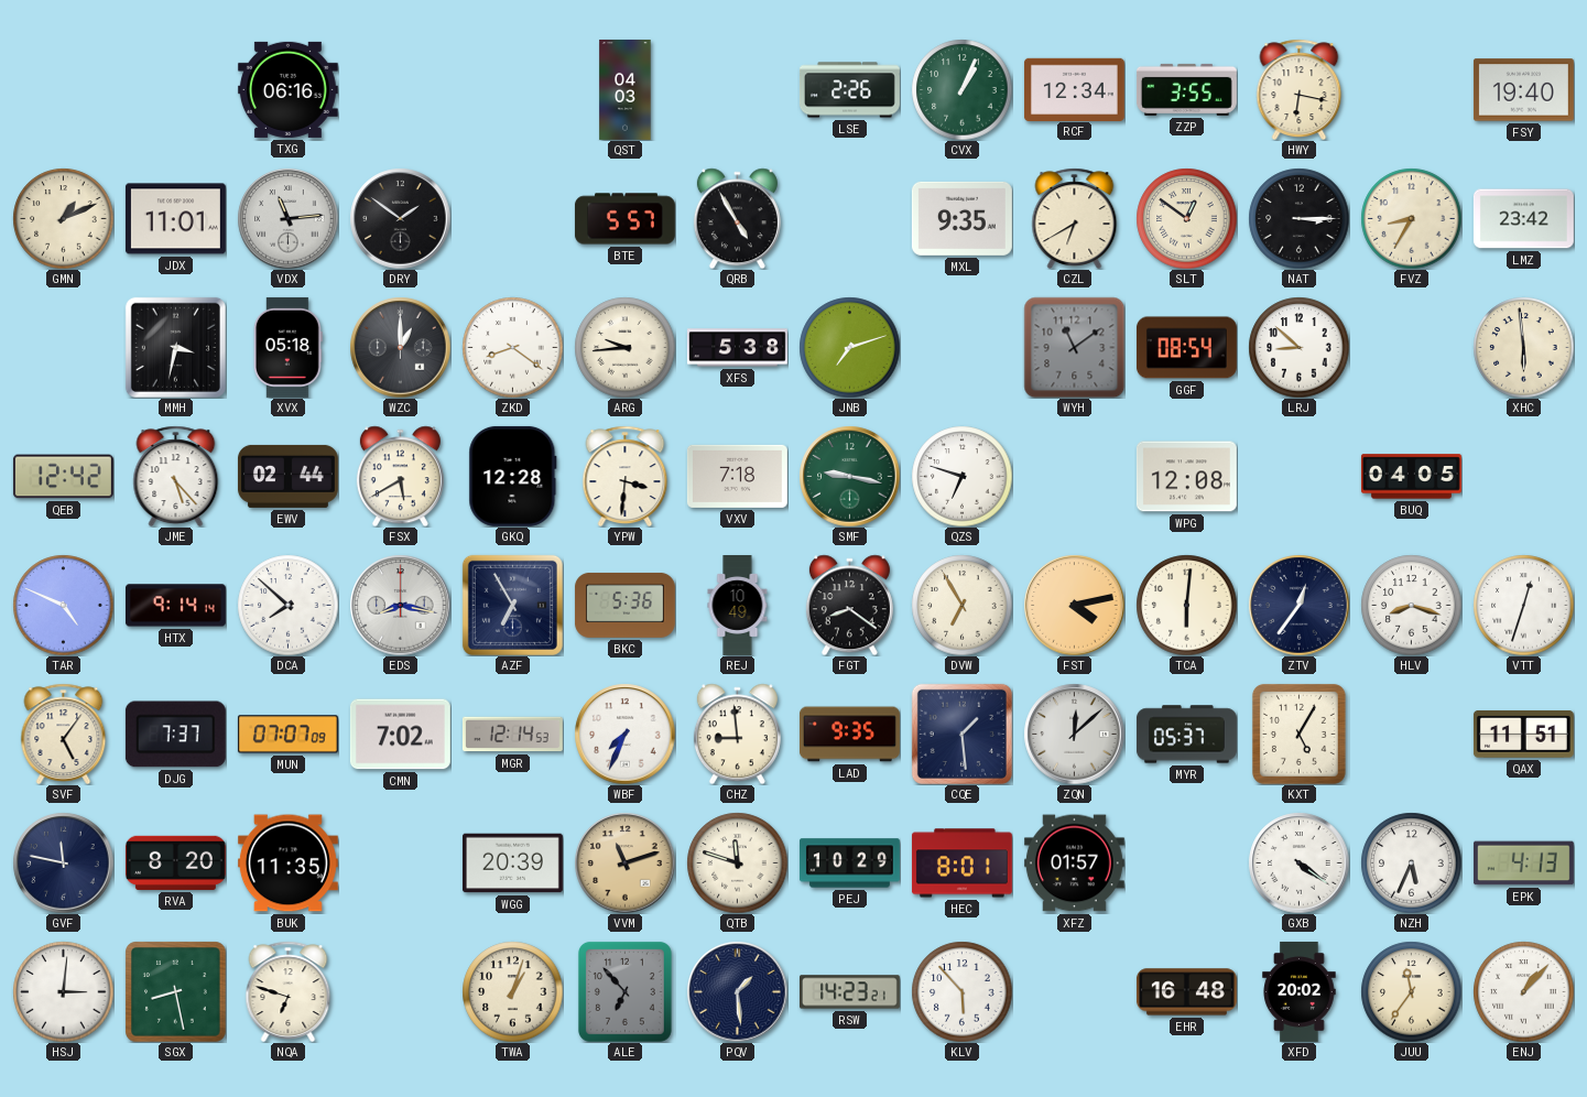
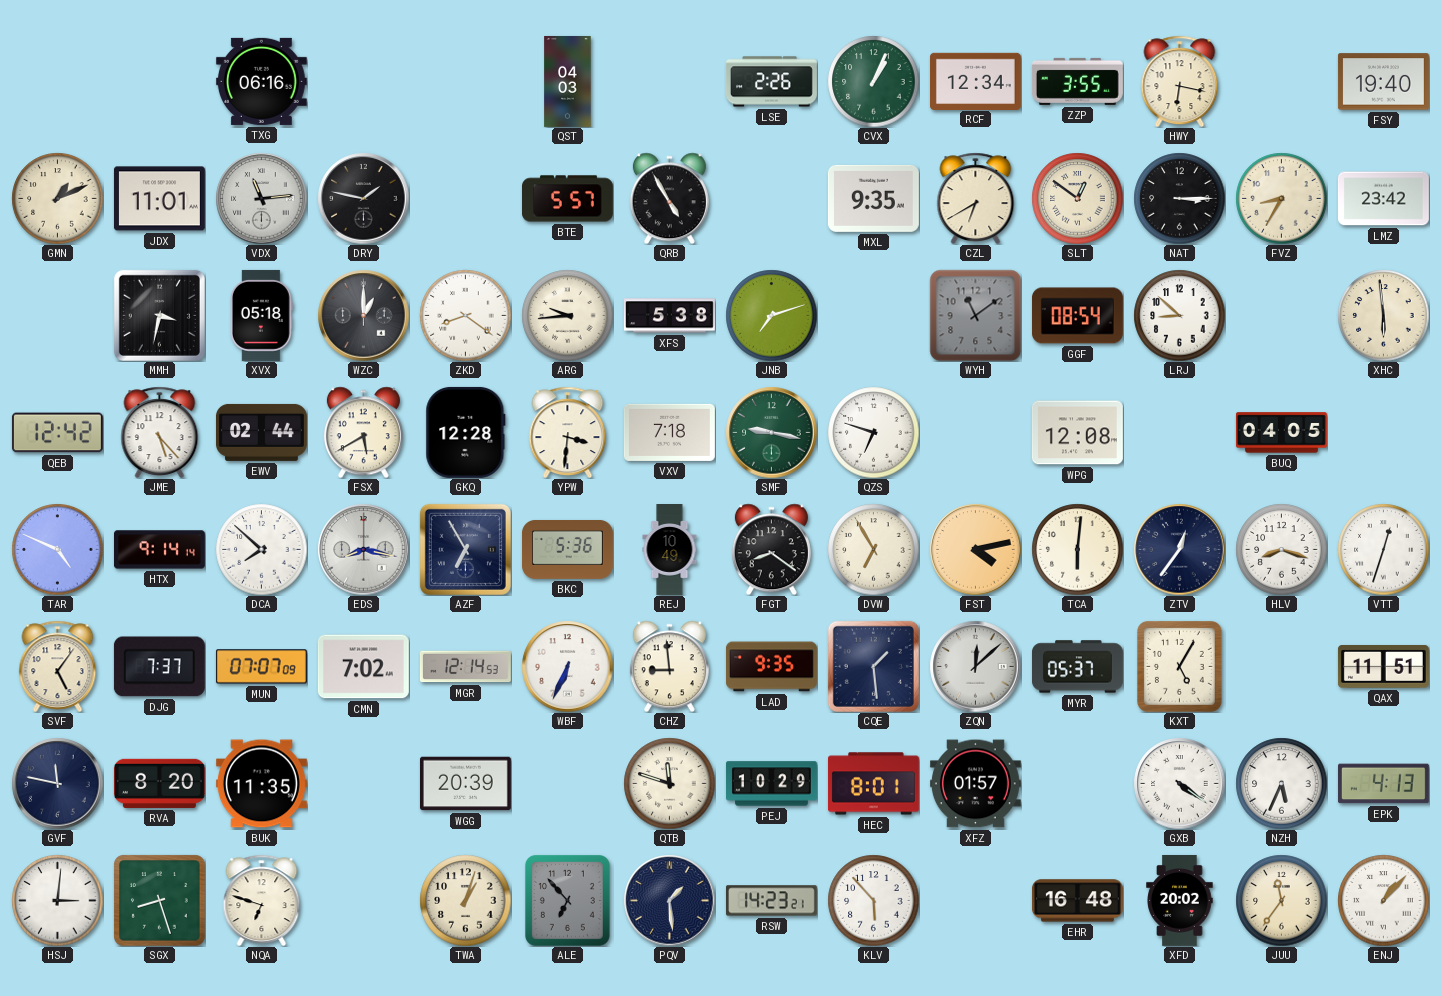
DRY: 1:51 -> 1:47
WBF: 7:34 -> 6:34
VVM: 11:12 -> none
SGX: 8:28 -> 8:27
